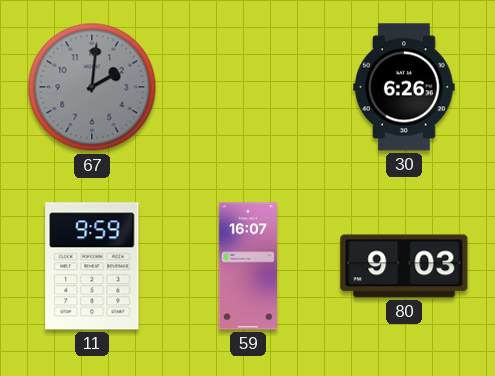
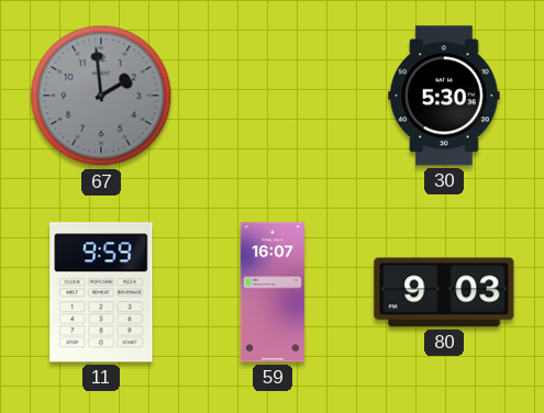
67: 2:01 -> 1:59
30: 6:26 -> 5:30
